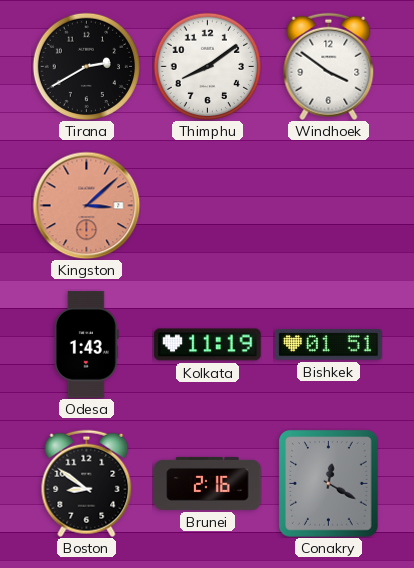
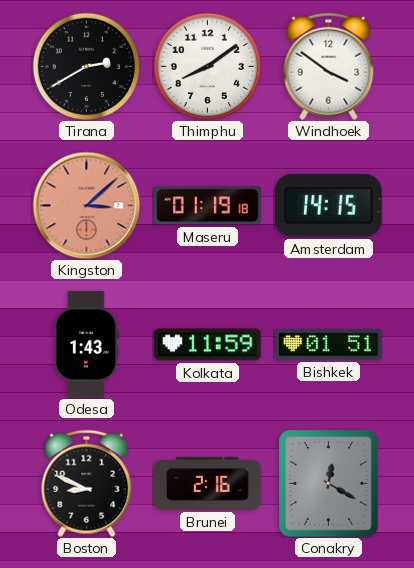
Maseru: none -> 01:19
Amsterdam: none -> 14:15
Kolkata: 11:19 -> 11:59
Boston: 8:51 -> 8:49
